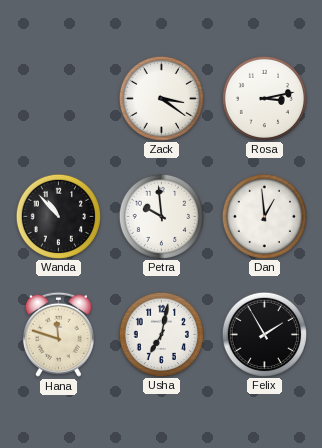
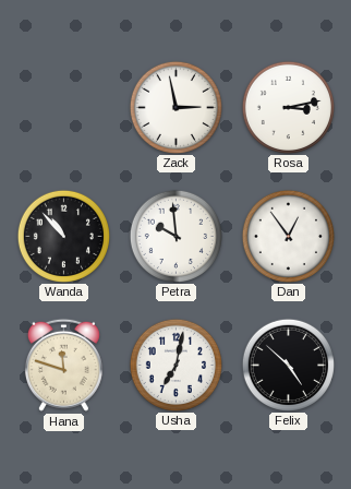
Zack: 3:21 -> 2:58
Dan: 12:59 -> 12:54
Felix: 1:55 -> 4:52
